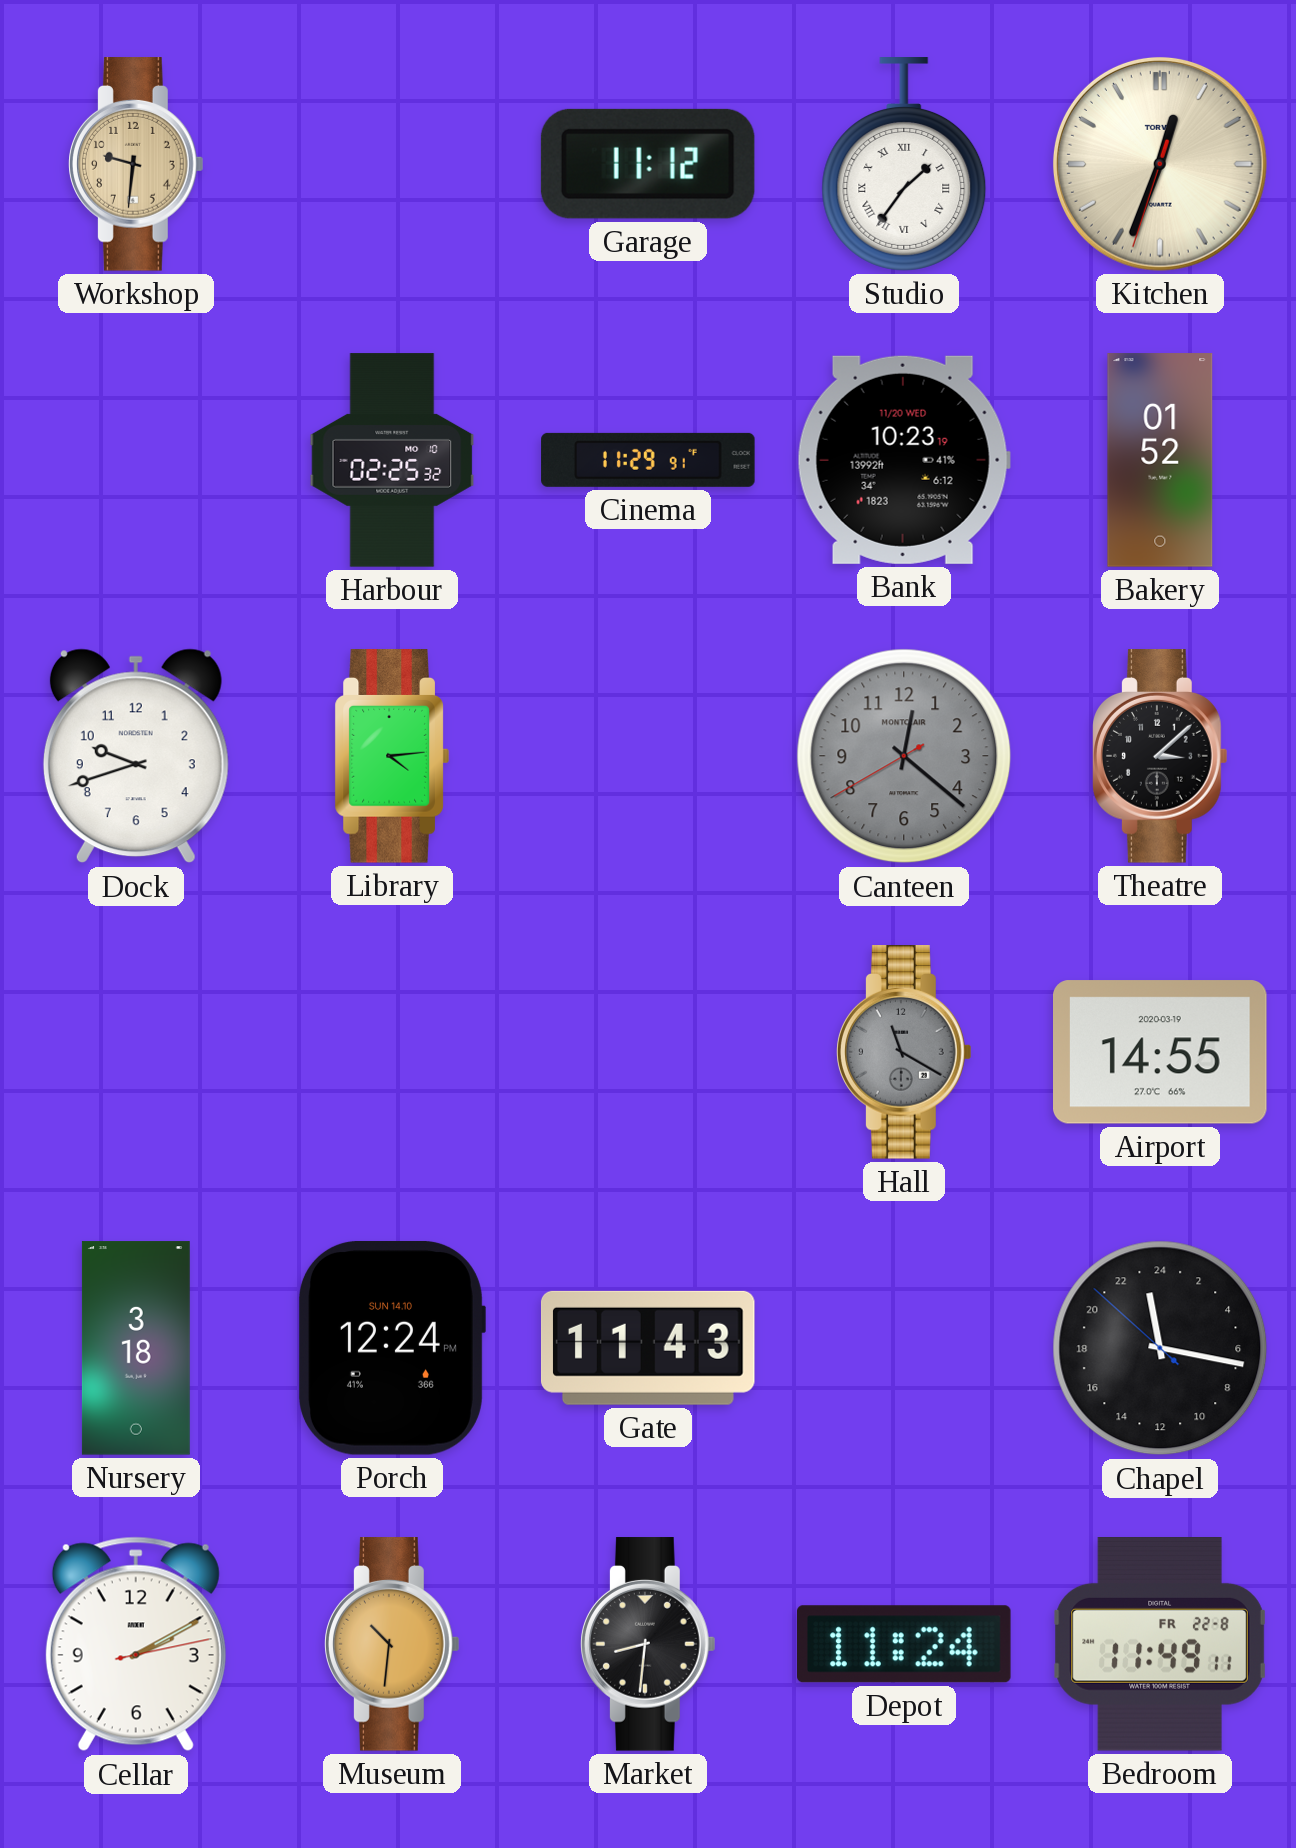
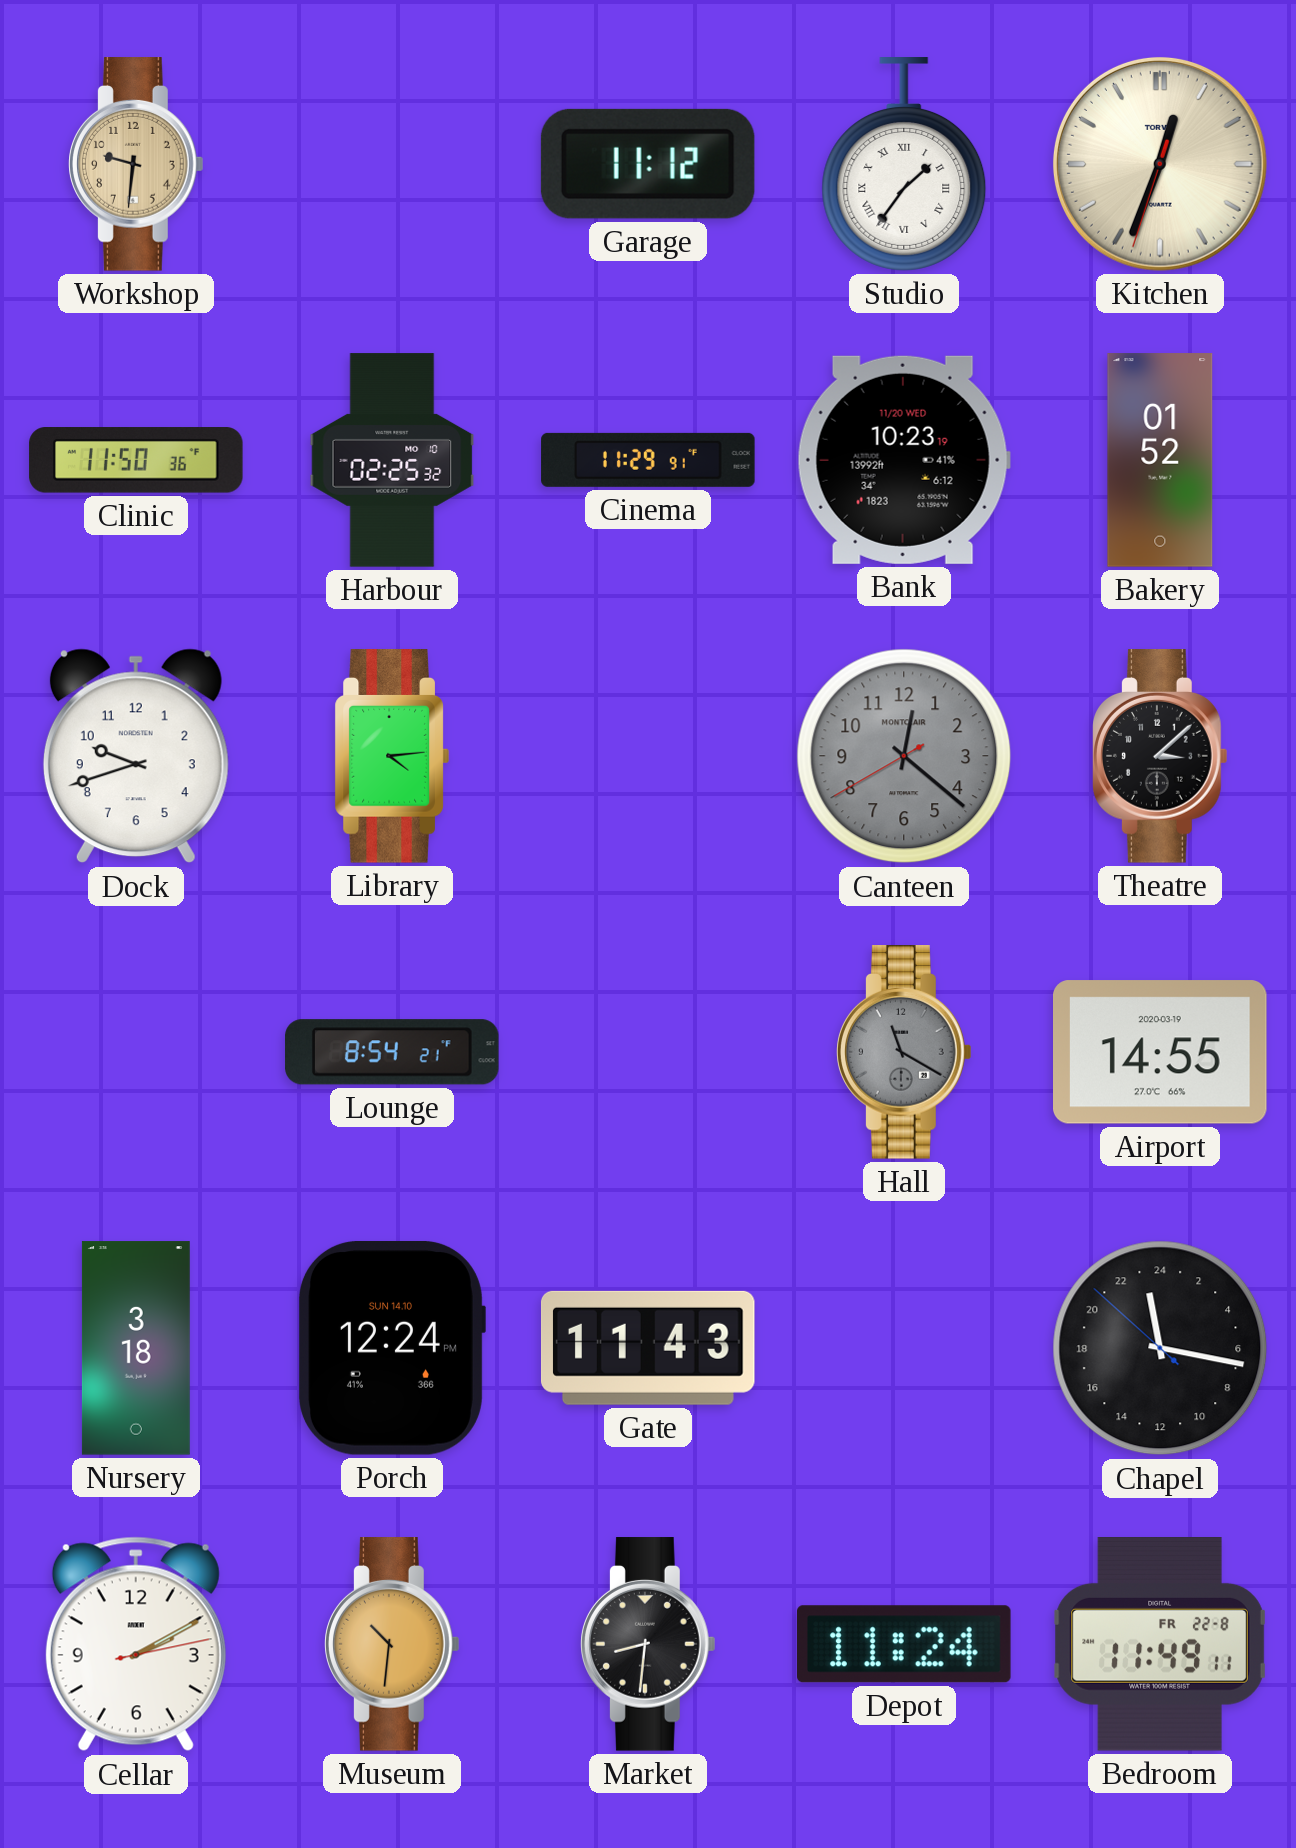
Clinic: none -> 11:50
Lounge: none -> 8:54
